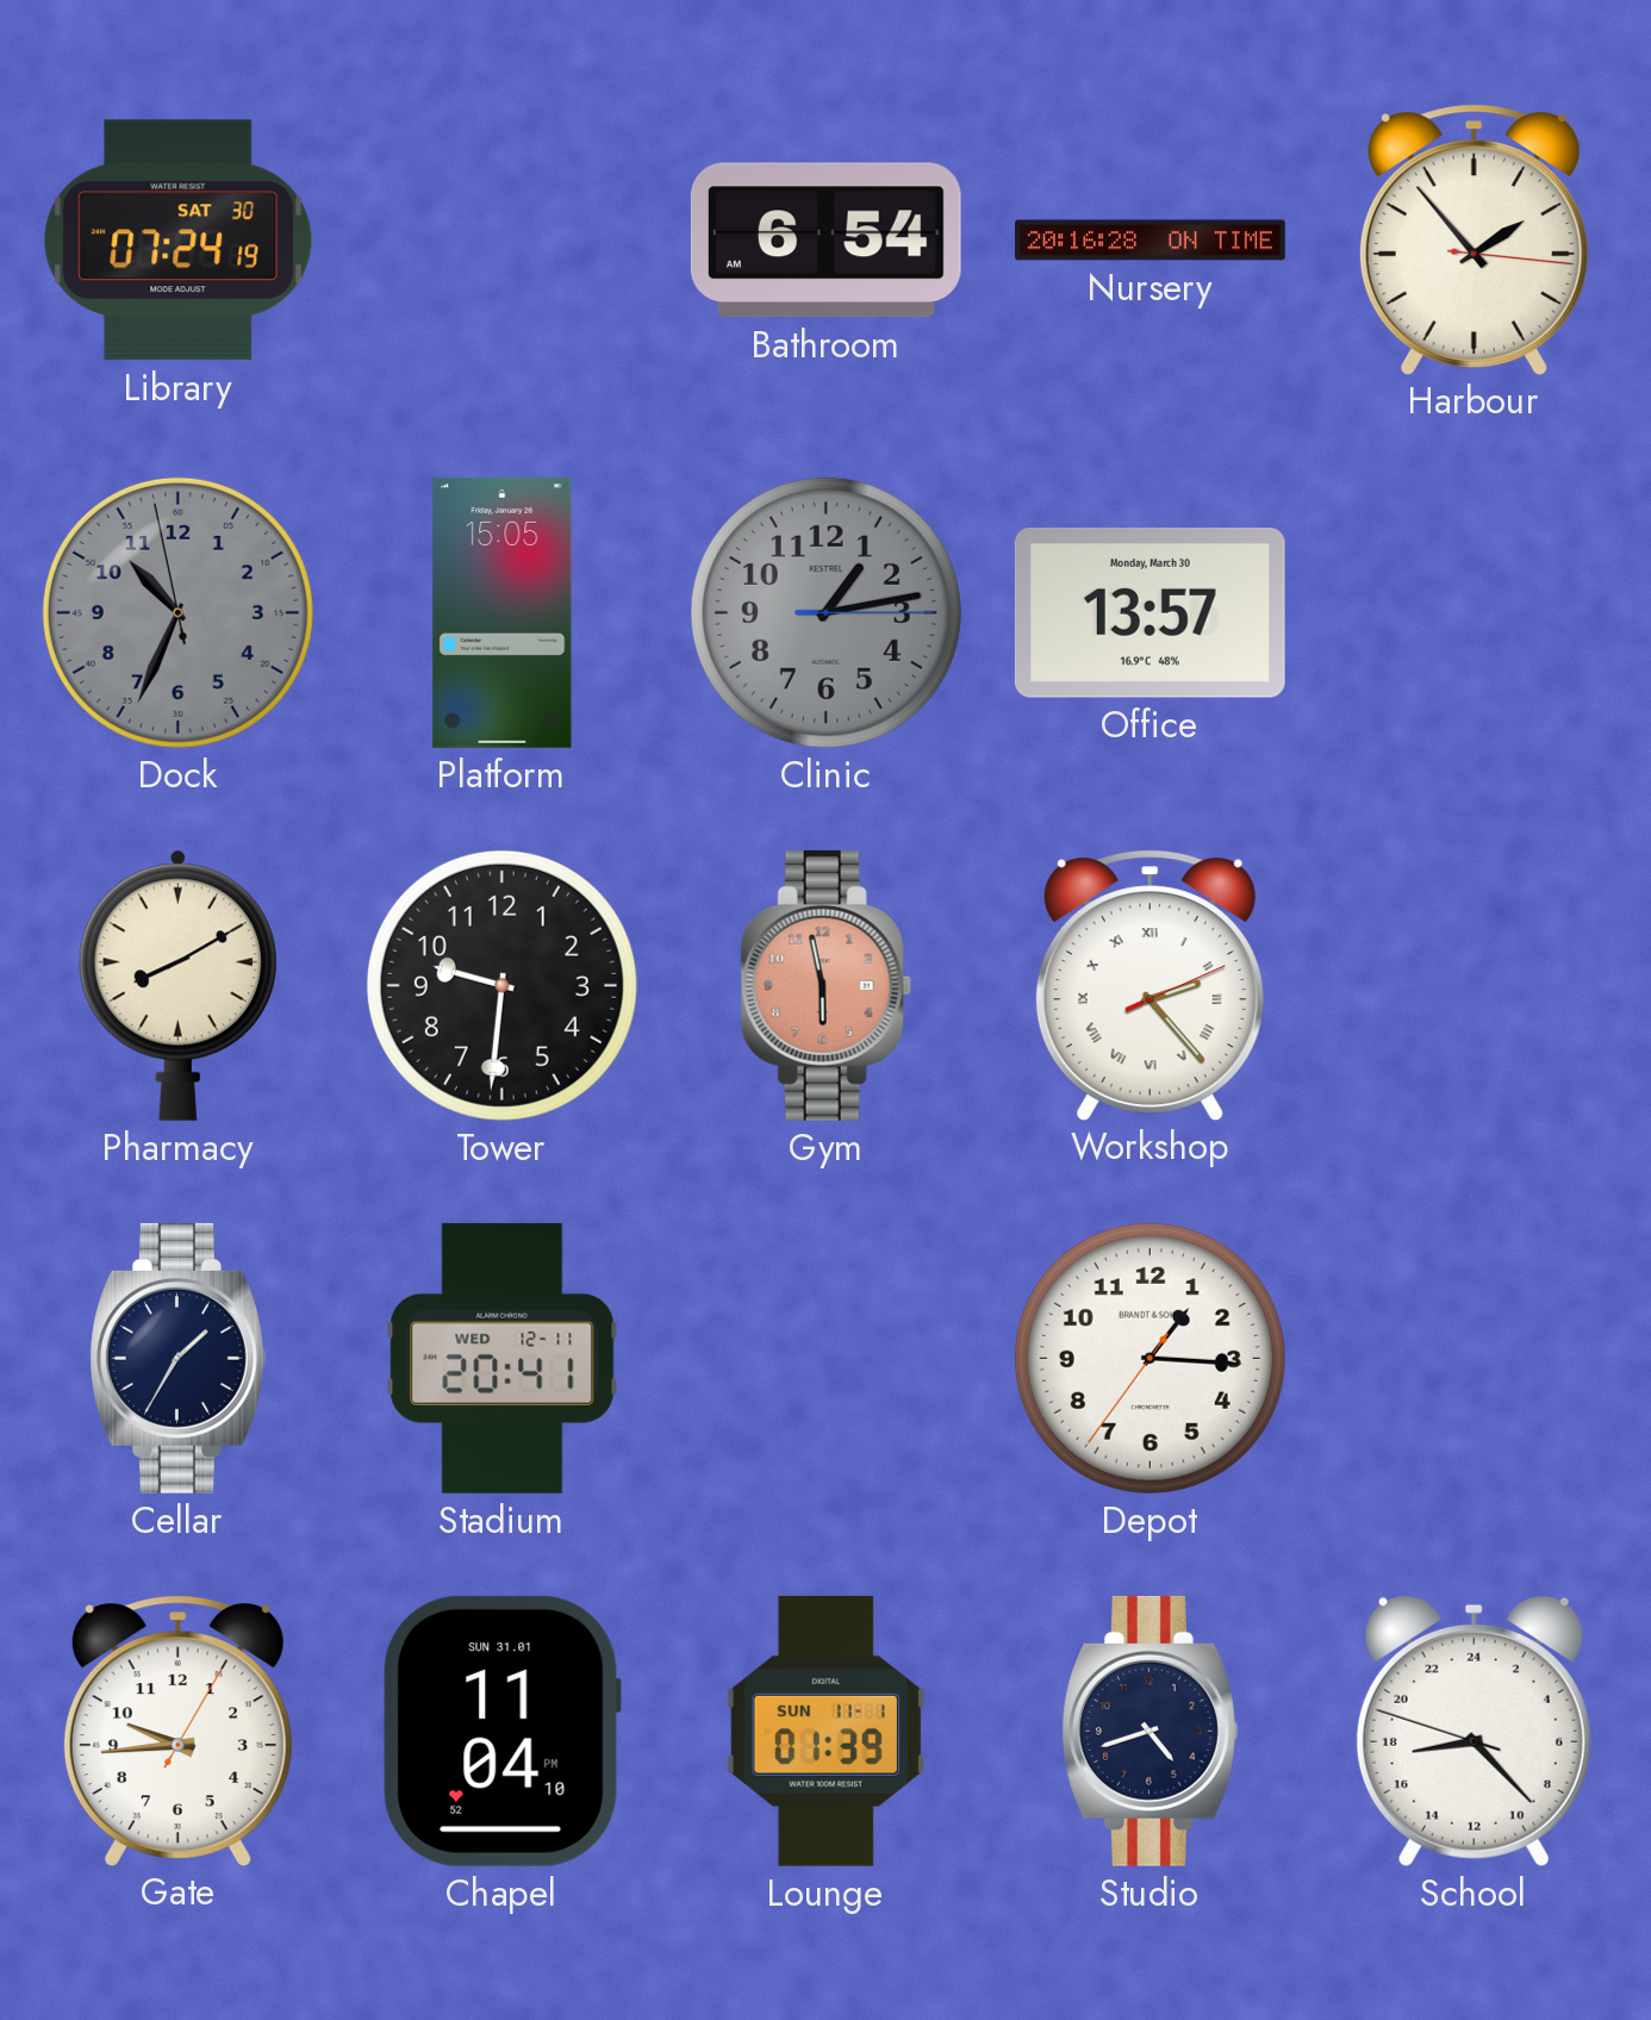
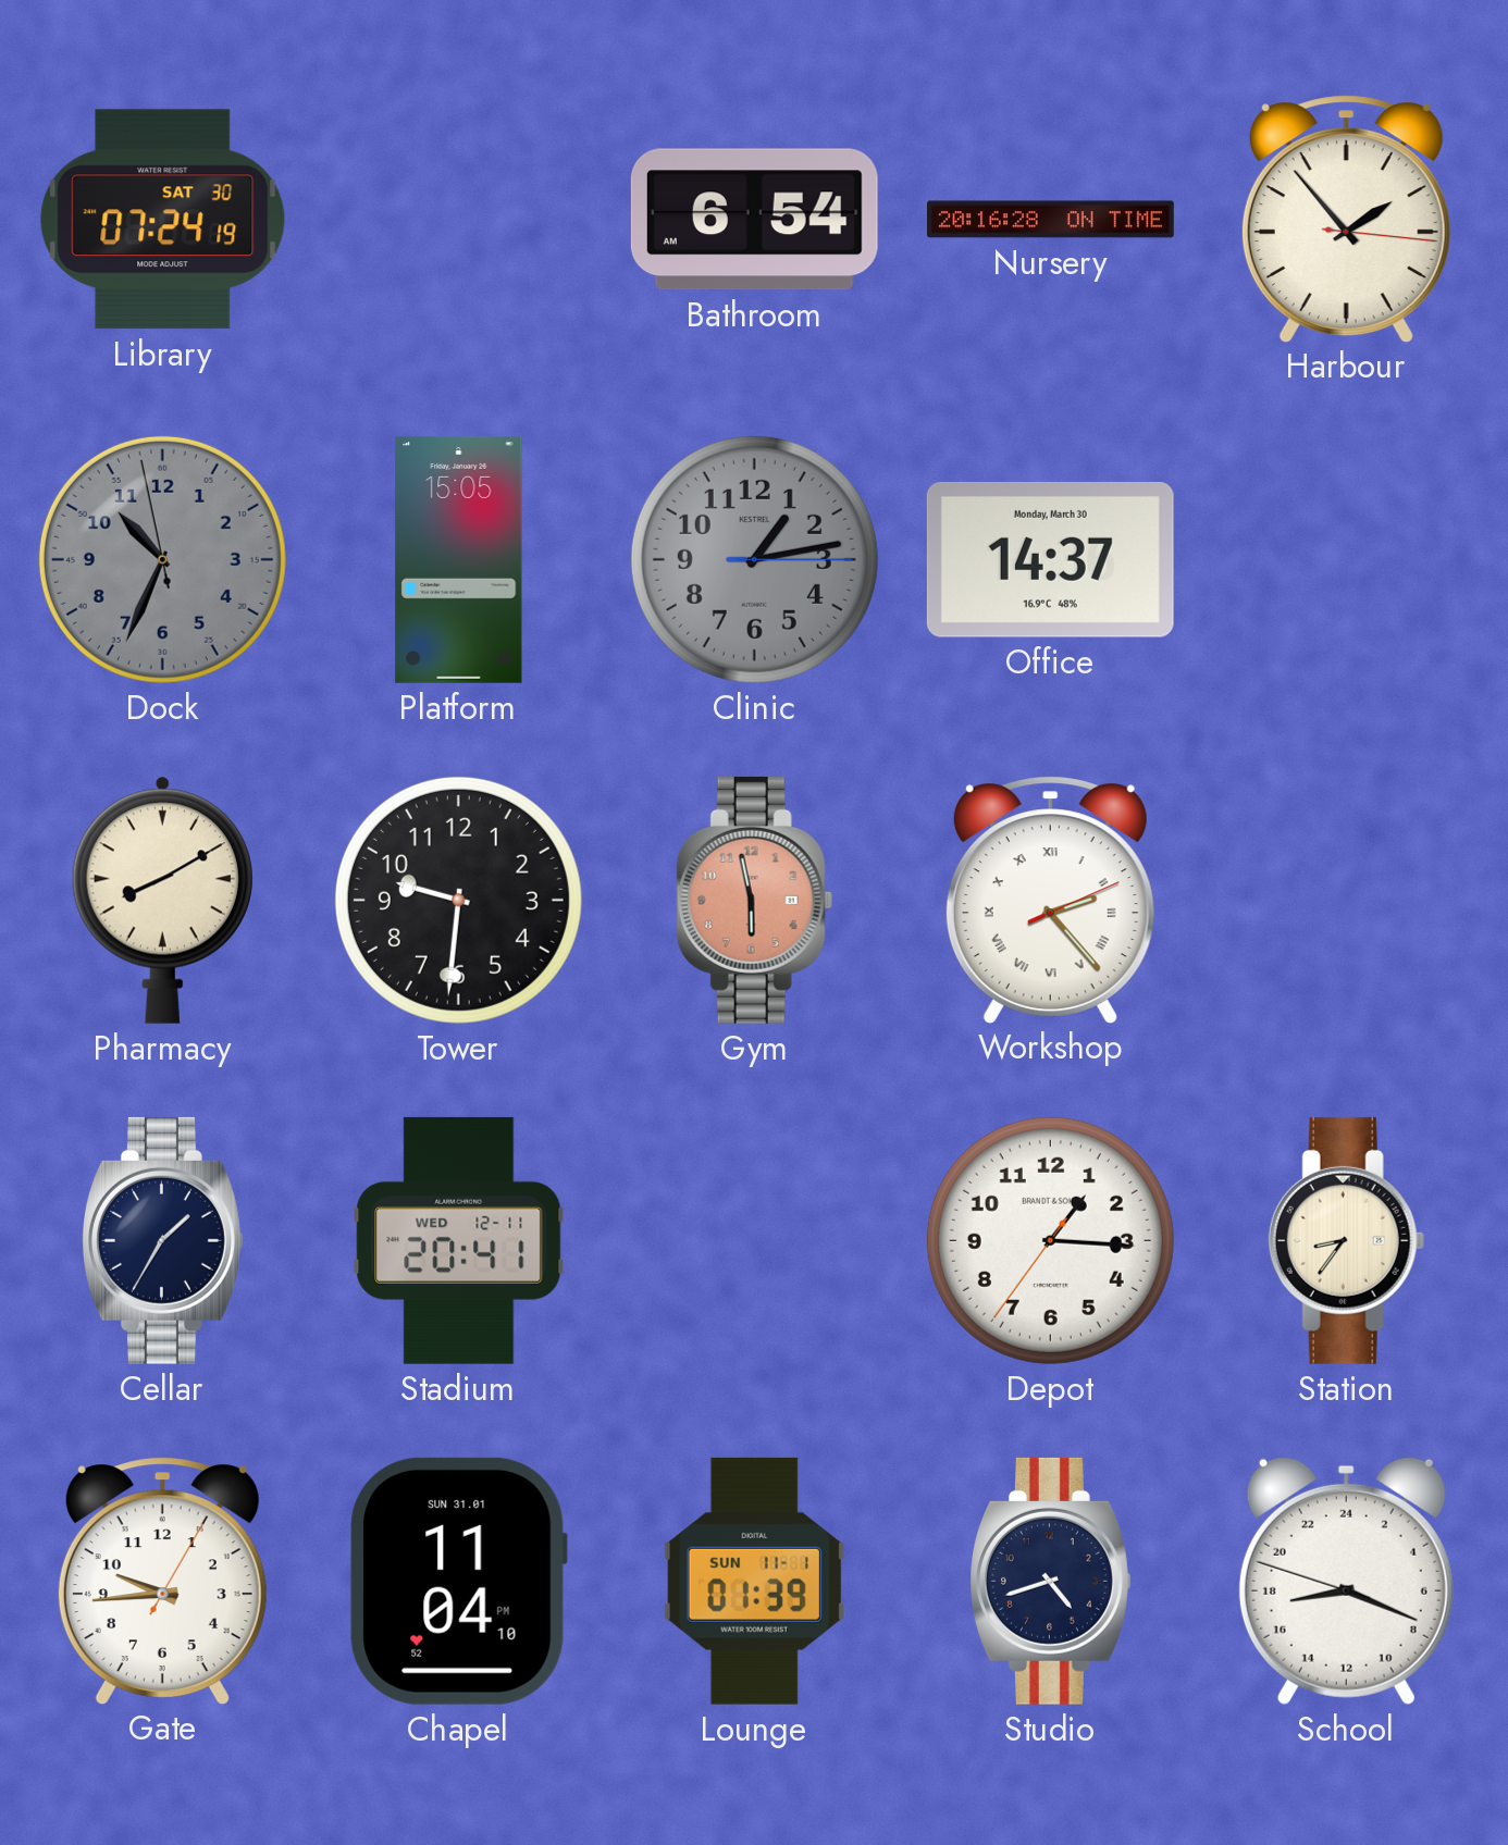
Office: 13:57 -> 14:37
Station: none -> 8:36
School: 17:22 -> 17:18
